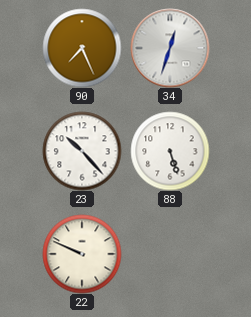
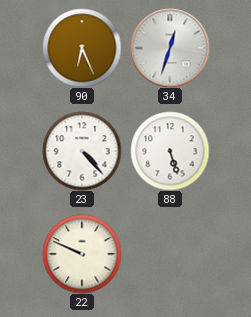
90: 7:26 -> 6:26
23: 10:23 -> 4:23
